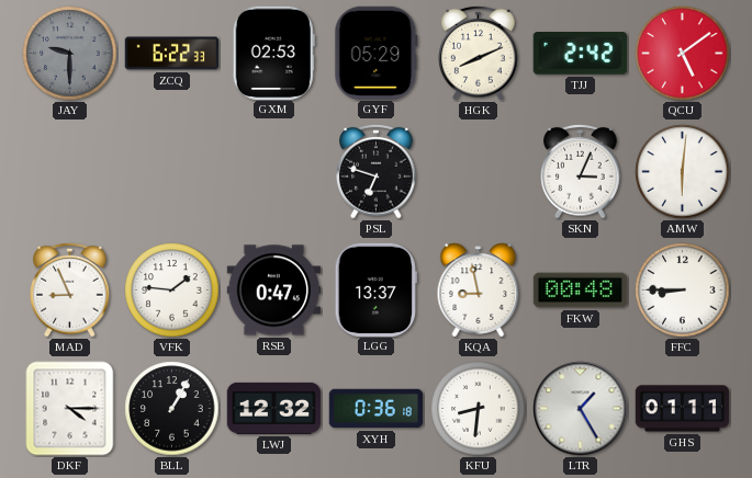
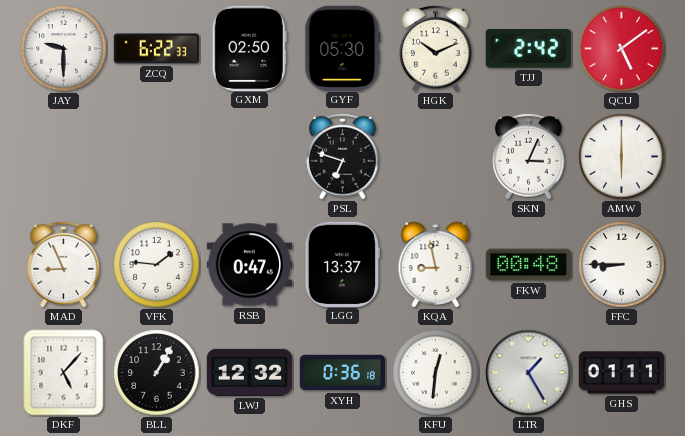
JAY dial: grey -> white
GXM: 02:53 -> 02:50
GYF: 05:29 -> 05:30
HGK: 8:11 -> 10:11
AMW: 6:01 -> 6:00
DKF: 4:15 -> 5:07
KFU: 8:31 -> 12:31
